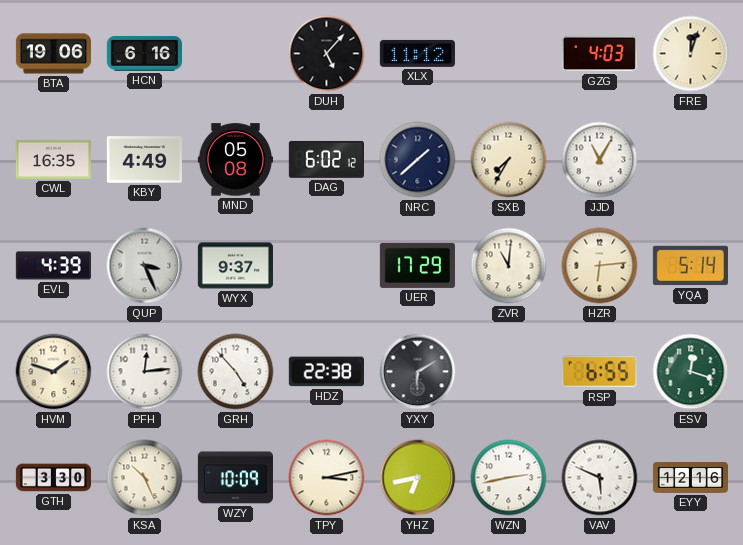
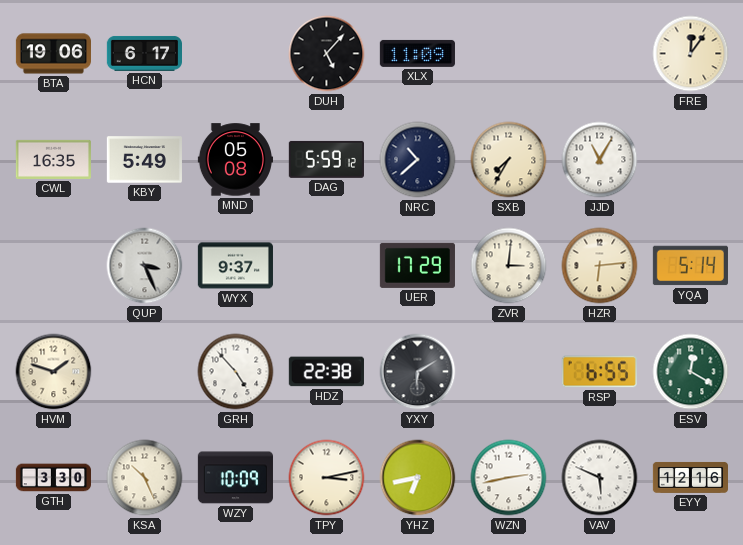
HCN: 6:16 -> 6:17
XLX: 11:12 -> 11:09
GZG: 4:03 -> none
FRE: 12:03 -> 12:06
KBY: 4:49 -> 5:49
DAG: 6:02 -> 5:59
NRC: 1:38 -> 10:38
EVL: 4:39 -> none
ZVR: 11:01 -> 3:01
PFH: 12:14 -> none
ESV: 12:18 -> 12:20
